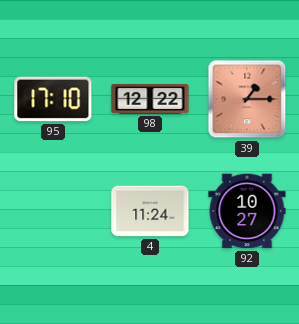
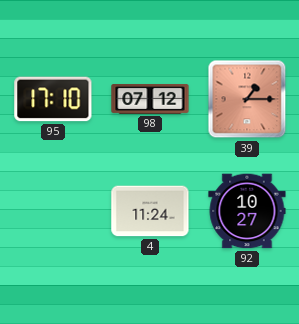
98: 12:22 -> 07:12
